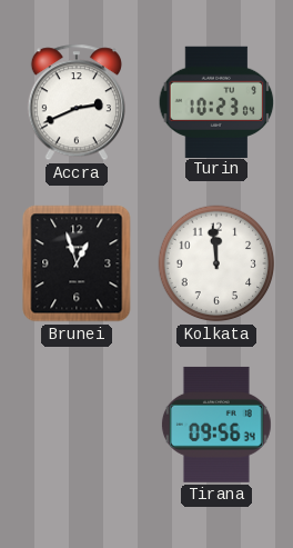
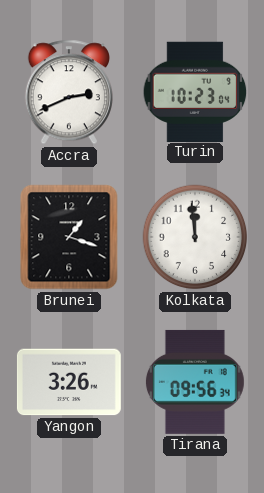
Brunei: 12:57 -> 1:18
Yangon: none -> 3:26
